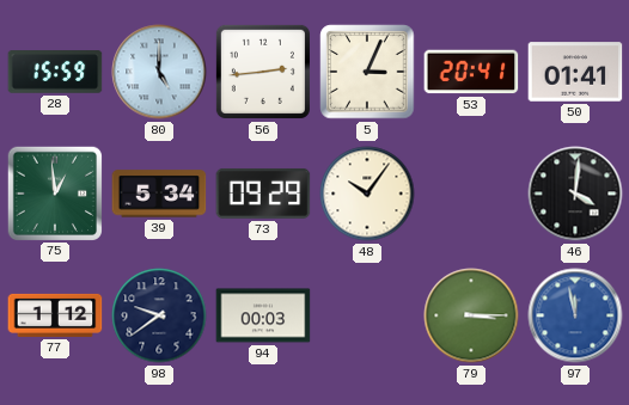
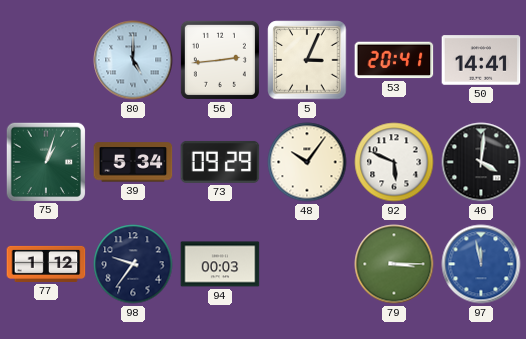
28: 15:59 -> none
50: 01:41 -> 14:41
75: 12:59 -> 1:03
92: none -> 5:49
98: 9:39 -> 9:36
